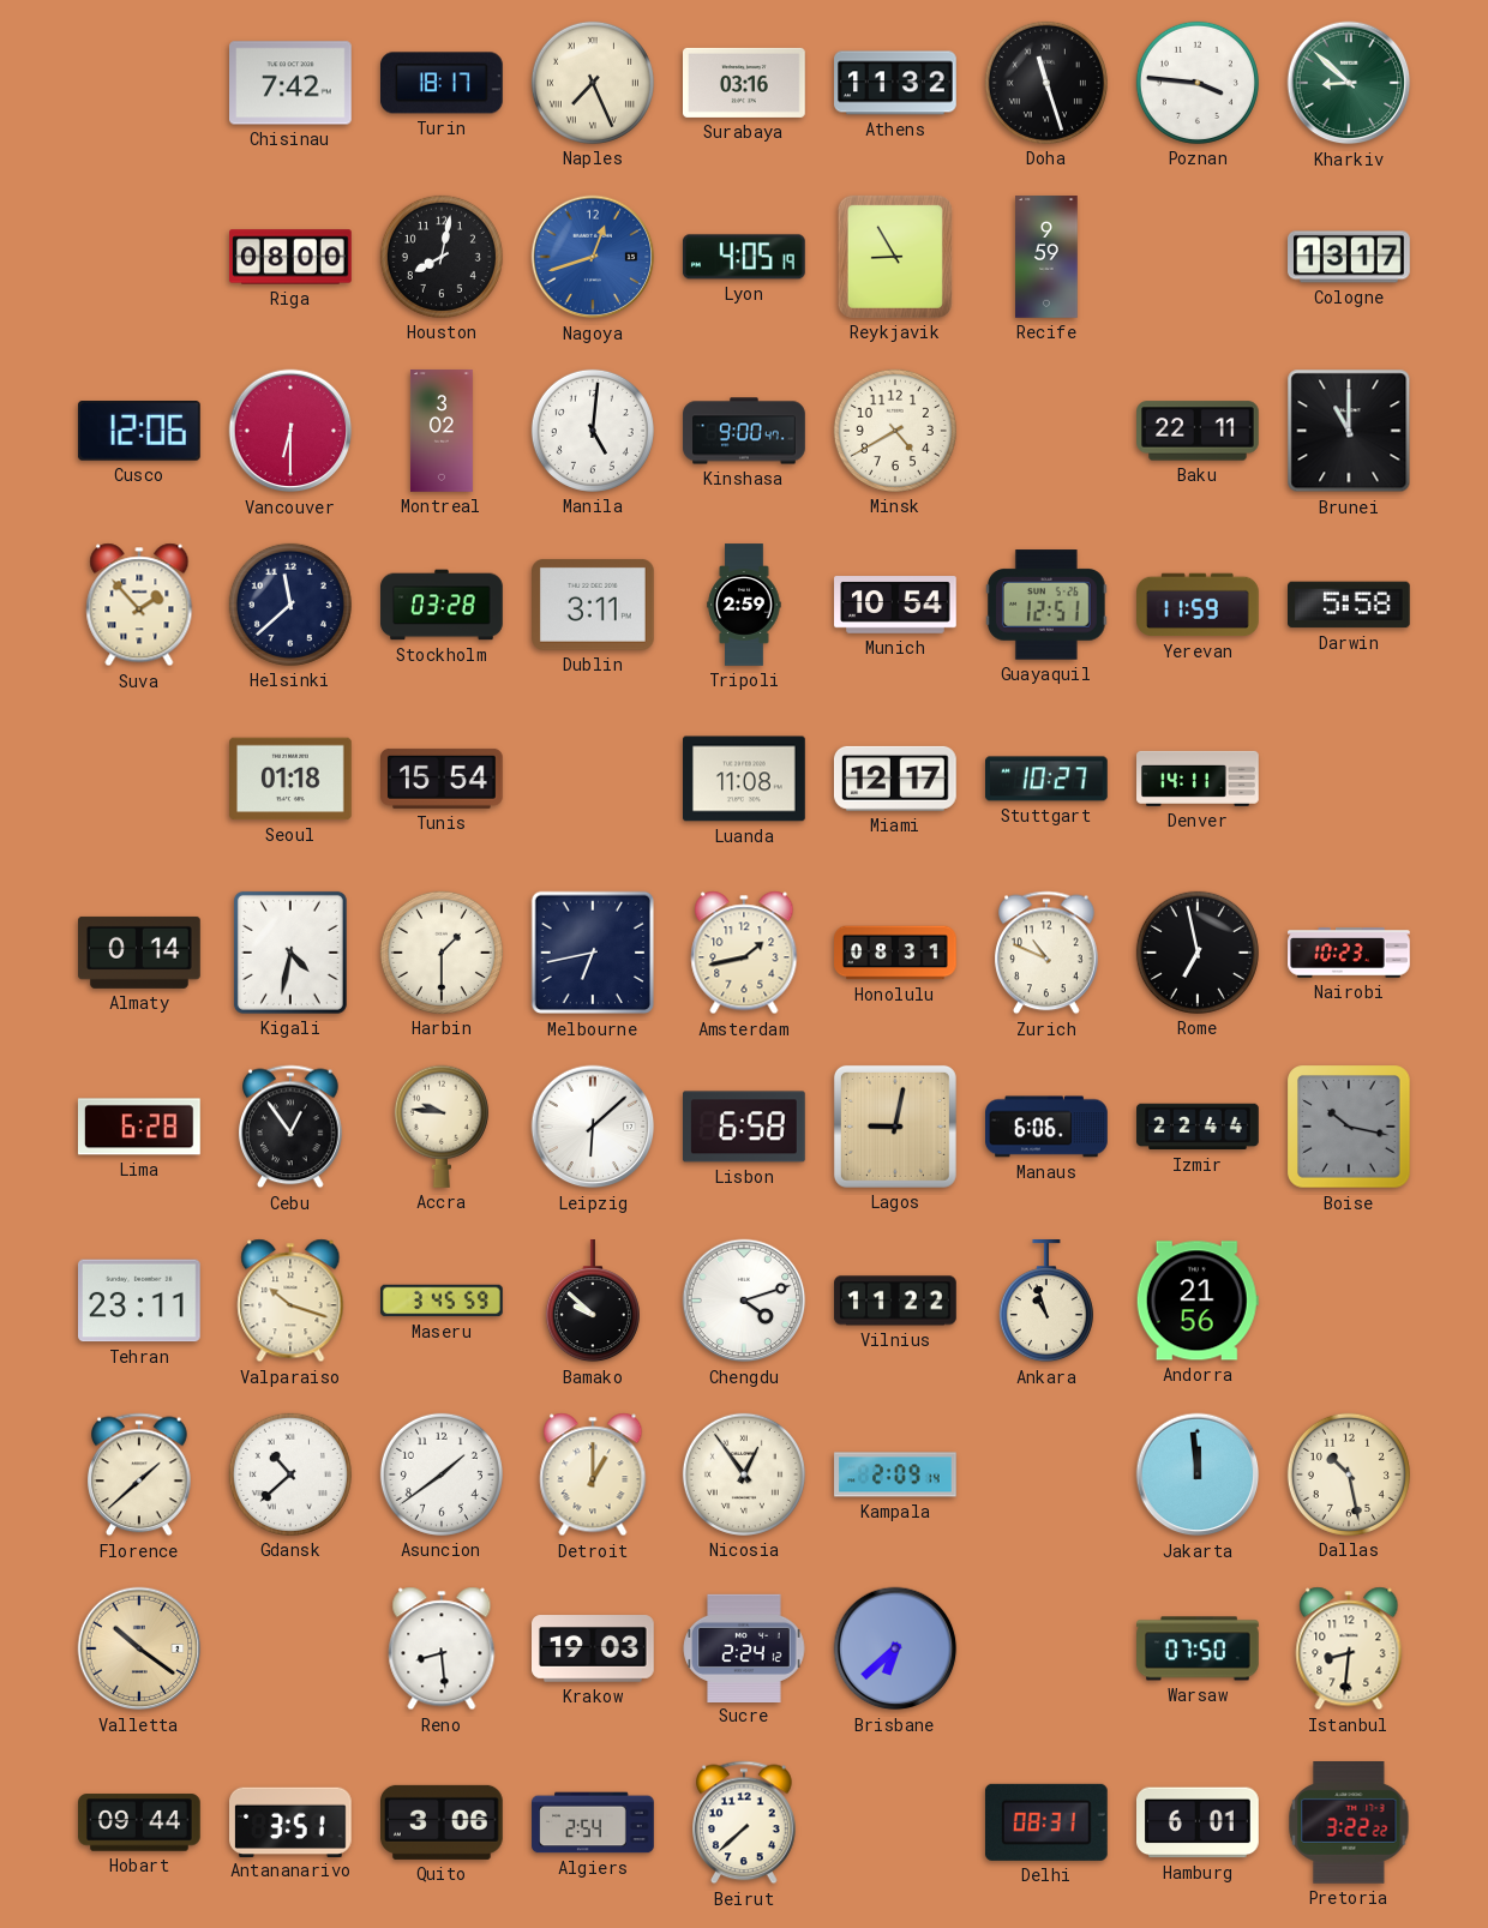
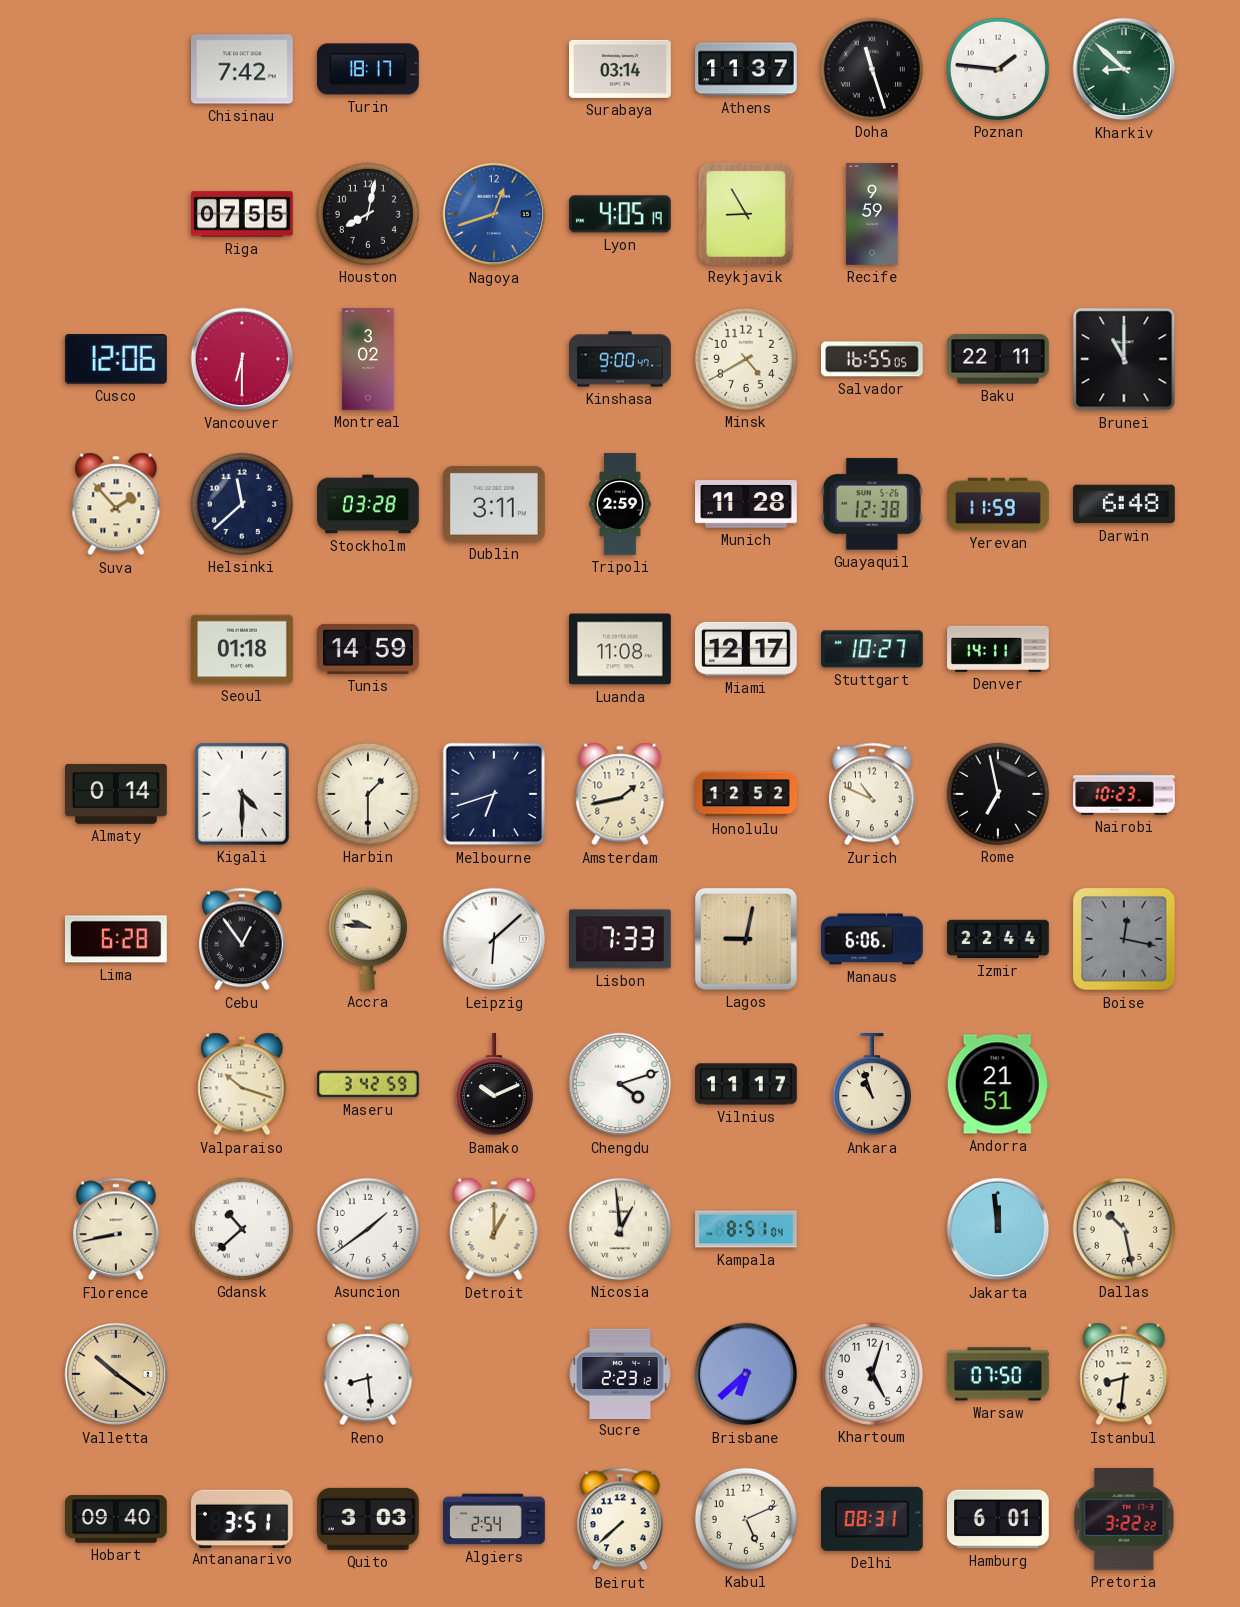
Naples: 7:26 -> none
Surabaya: 03:16 -> 03:14
Athens: 11:32 -> 11:37
Poznan: 3:46 -> 1:46
Riga: 08:00 -> 07:55
Cologne: 13:17 -> none
Manila: 5:01 -> none
Salvador: none -> 16:55
Munich: 10:54 -> 11:28
Guayaquil: 12:51 -> 12:38
Darwin: 5:58 -> 6:48
Tunis: 15:54 -> 14:59
Kigali: 4:32 -> 4:30
Melbourne: 6:43 -> 6:42
Honolulu: 08:31 -> 12:52
Lisbon: 6:58 -> 7:33
Boise: 10:17 -> 12:17
Tehran: 23:11 -> none
Maseru: 3:45 -> 3:42
Bamako: 9:52 -> 10:11
Vilnius: 11:22 -> 11:17
Andorra: 21:56 -> 21:51
Florence: 1:38 -> 8:43
Nicosia: 12:54 -> 12:59
Kampala: 2:09 -> 8:51
Krakow: 19:03 -> none
Sucre: 2:24 -> 2:23
Khartoum: none -> 5:03
Hobart: 09:44 -> 09:40
Quito: 3:06 -> 3:03
Kabul: none -> 5:11
